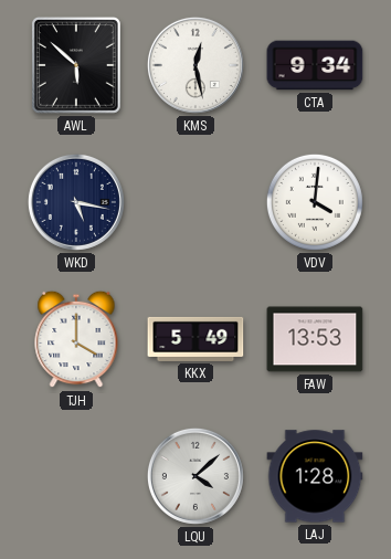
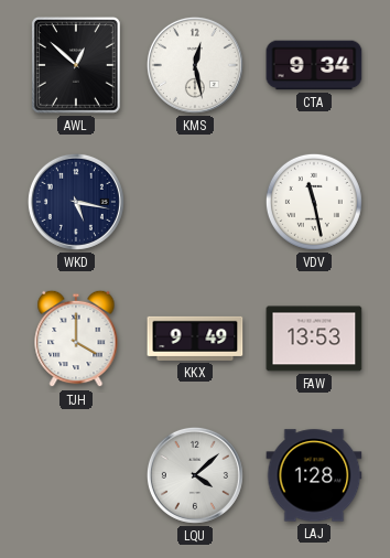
AWL: 5:52 -> 12:52
VDV: 4:01 -> 11:28
KKX: 5:49 -> 9:49
